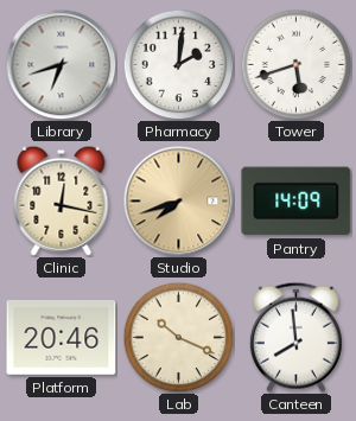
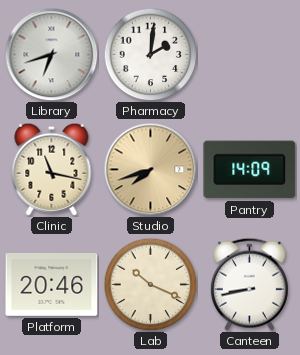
Tower: 5:42 -> none
Clinic: 12:17 -> 11:17
Canteen: 7:59 -> 8:43
